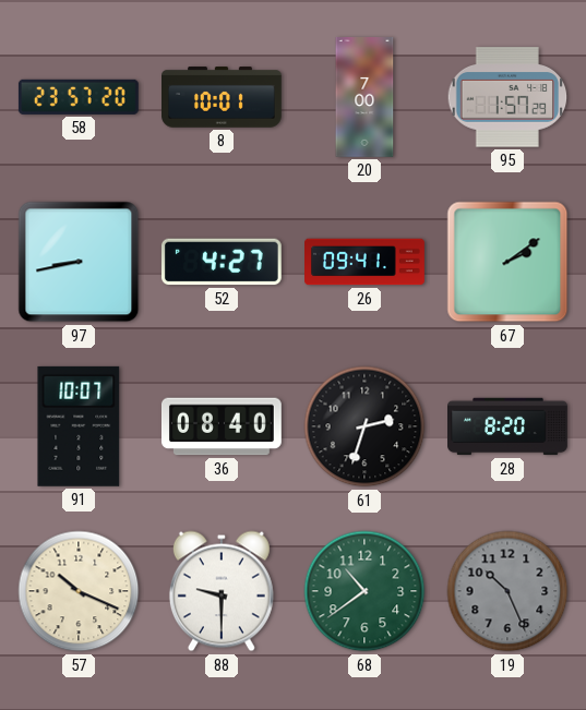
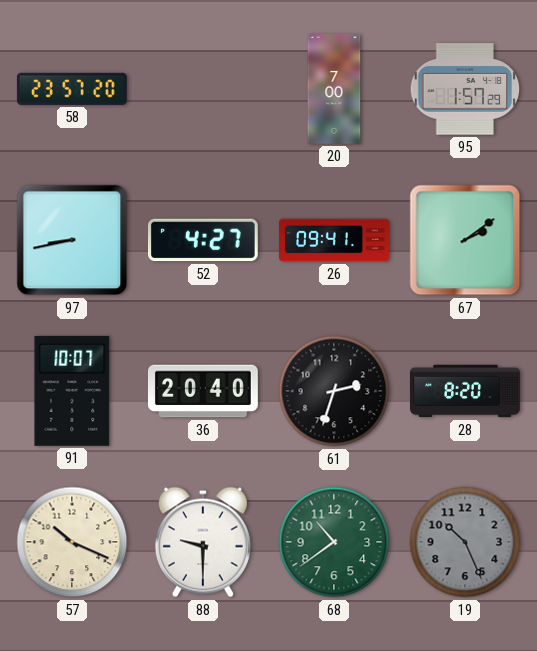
8: 10:01 -> none
36: 08:40 -> 20:40
